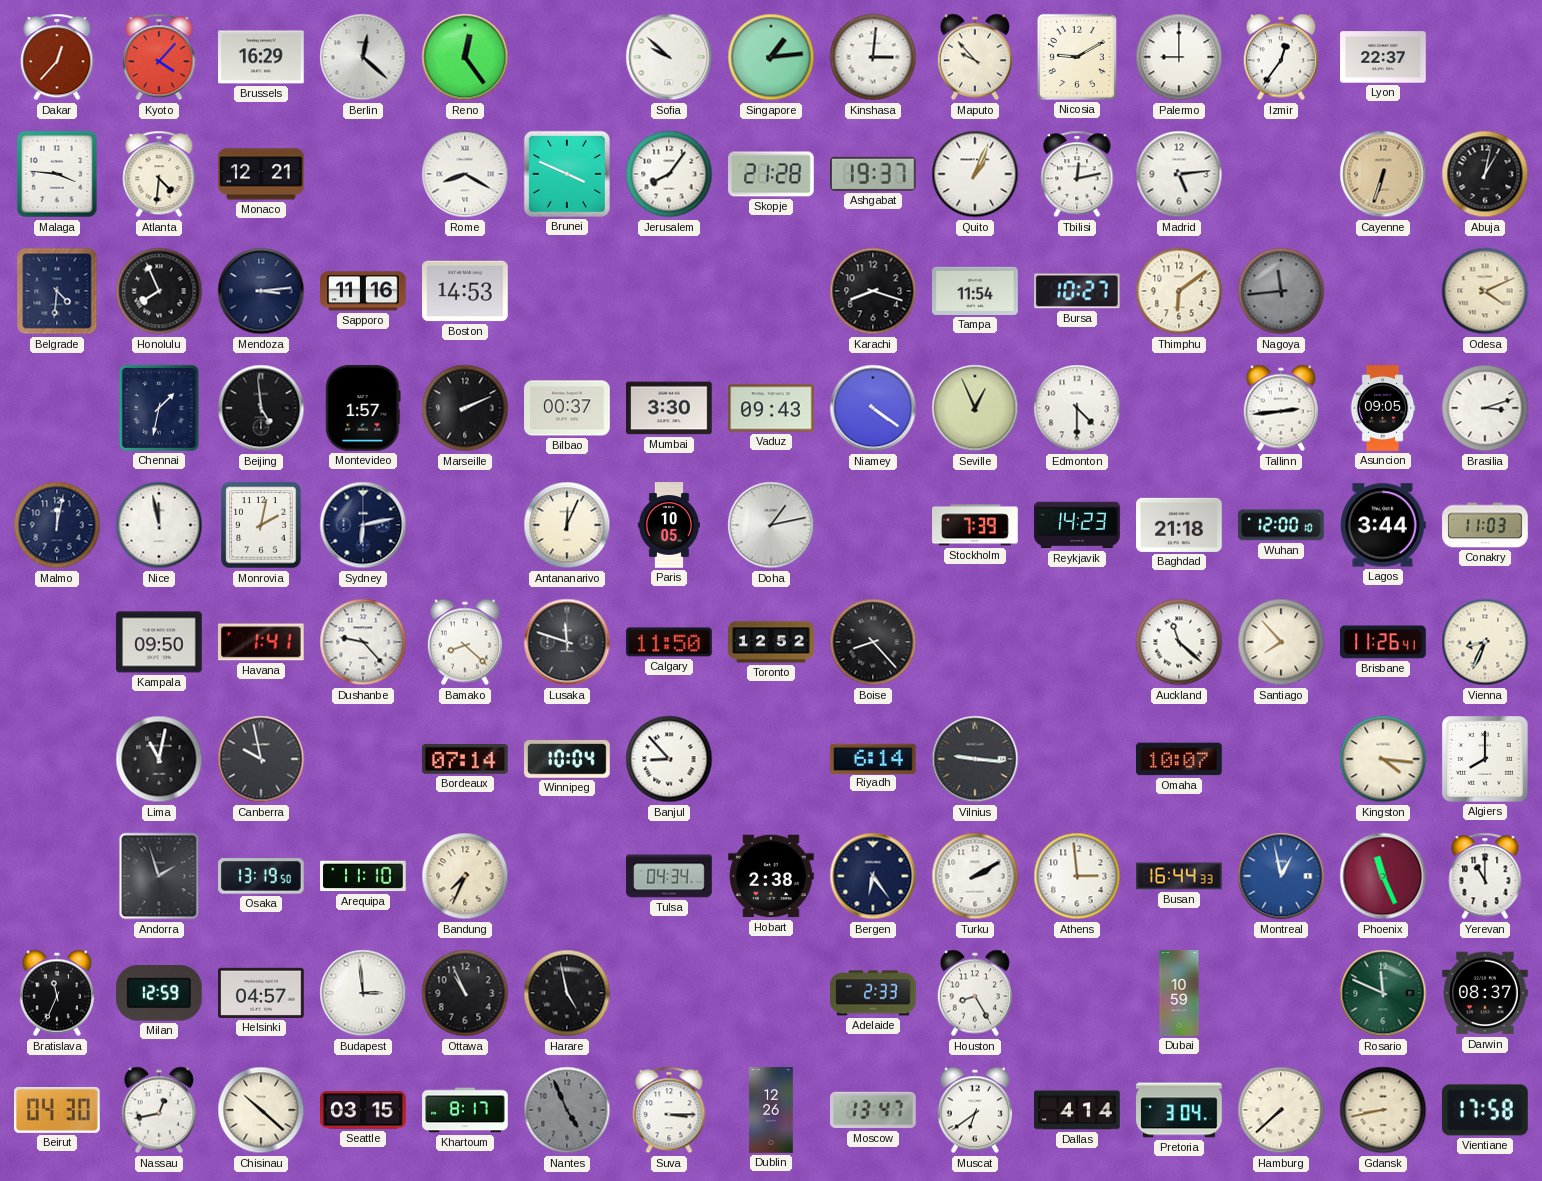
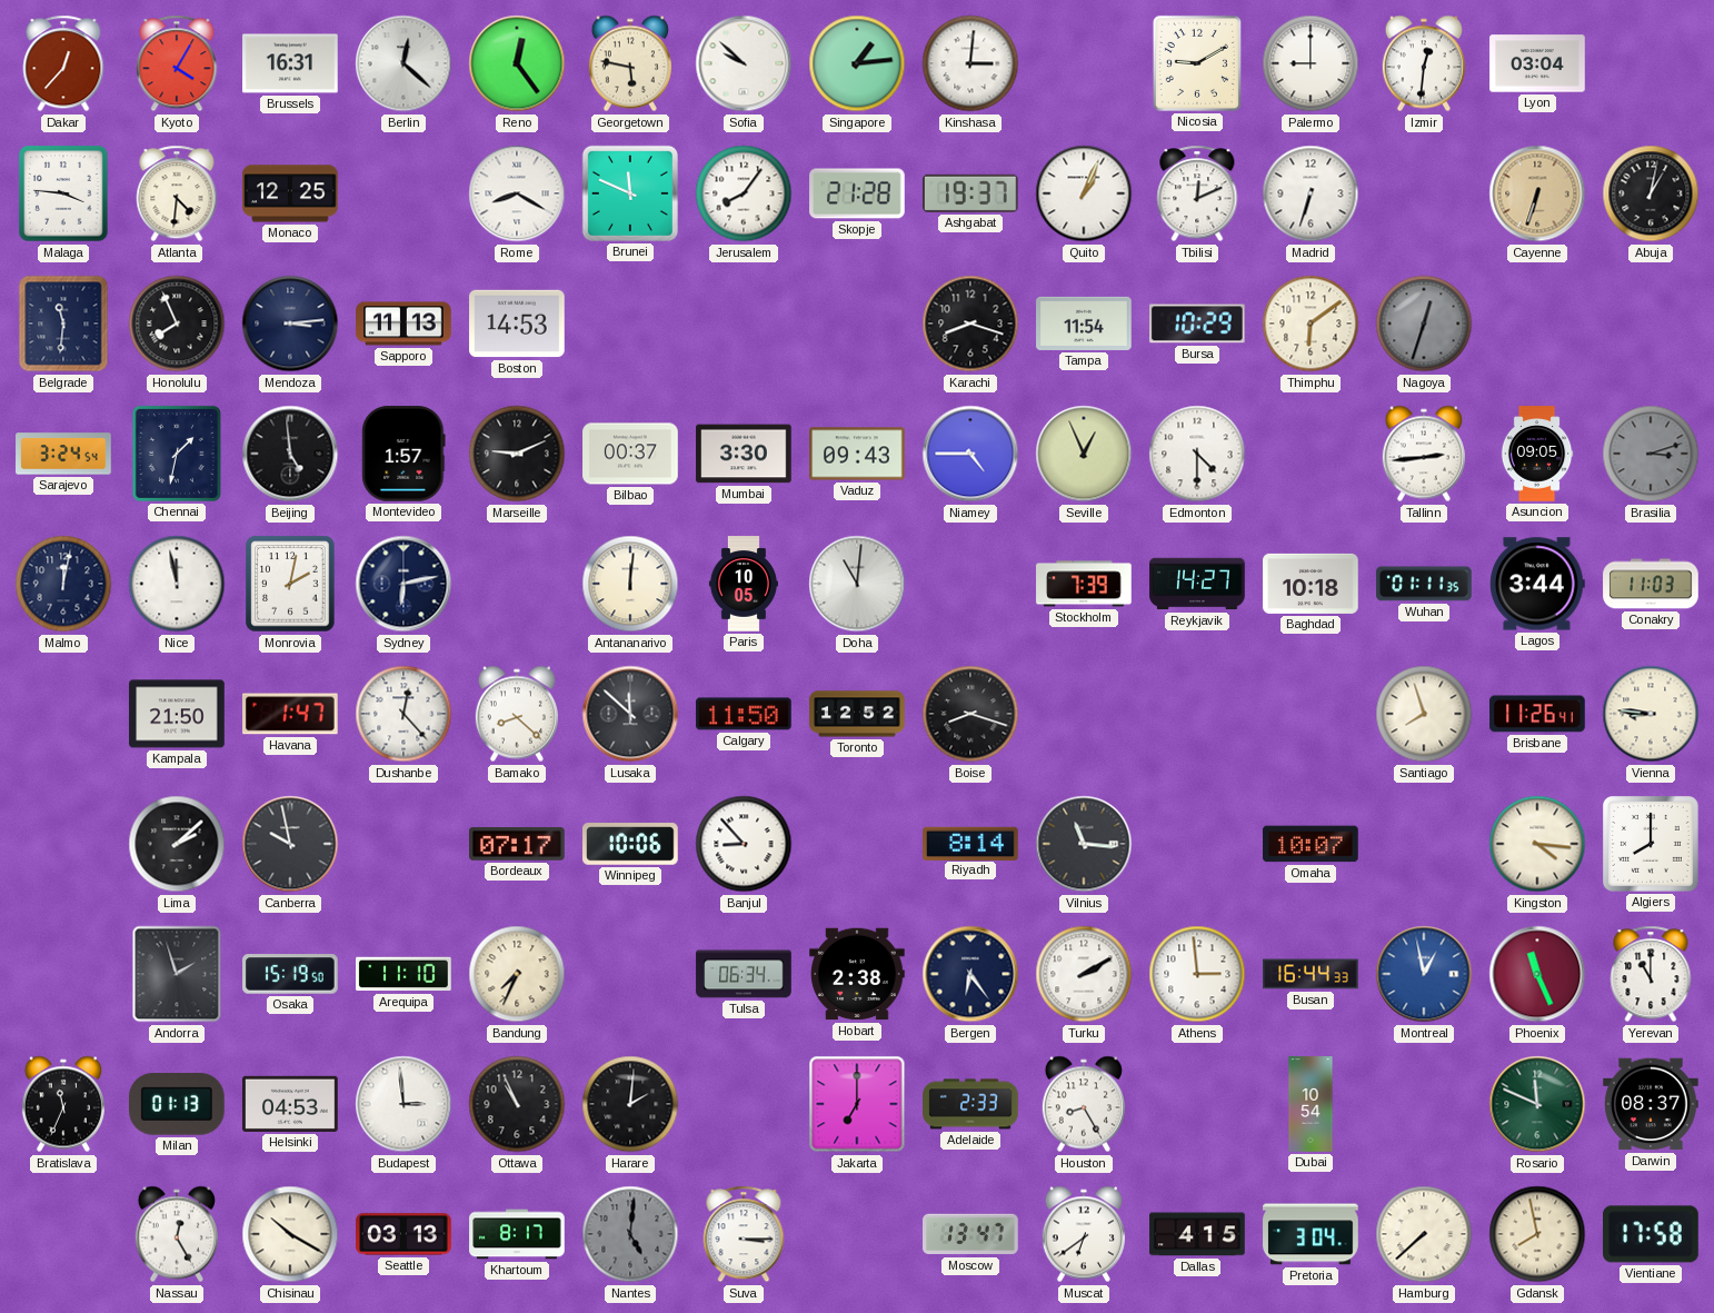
Kyoto: 4:07 -> 4:05
Brussels: 16:29 -> 16:31
Georgetown: none -> 5:47
Maputo: 9:53 -> none
Izmir: 12:36 -> 12:31
Lyon: 22:37 -> 03:04
Monaco: 12:21 -> 12:25
Brunei: 3:49 -> 11:49
Tbilisi: 12:13 -> 12:11
Madrid: 5:14 -> 6:33
Belgrade: 4:31 -> 11:31
Sapporo: 11:16 -> 11:13
Bursa: 10:27 -> 10:29
Nagoya: 11:44 -> 12:33
Odesa: 4:11 -> none
Sarajevo: none -> 3:24
Marseille: 2:11 -> 9:11
Niamey: 4:21 -> 4:45
Brasilia dial: white -> grey
Antananarivo: 12:04 -> 12:01
Doha: 1:13 -> 11:01
Reykjavik: 14:23 -> 14:27
Baghdad: 21:18 -> 10:18
Wuhan: 12:00 -> 01:11
Kampala: 09:50 -> 21:50
Havana: 1:41 -> 1:47
Dushanbe: 9:23 -> 12:23
Lusaka: 11:48 -> 11:52
Boise: 8:23 -> 8:18
Auckland: 11:22 -> none
Santiago: 7:53 -> 7:57
Vienna: 8:34 -> 8:46
Lima: 11:02 -> 2:08
Bordeaux: 07:14 -> 07:17
Winnipeg: 10:04 -> 10:06
Riyadh: 6:14 -> 8:14
Vilnius: 9:16 -> 11:16
Osaka: 13:19 -> 15:19
Tulsa: 04:34 -> 06:34
Milan: 12:59 -> 01:13
Helsinki: 04:57 -> 04:53
Harare: 4:58 -> 2:01
Jakarta: none -> 7:00
Dubai: 10:59 -> 10:54
Beirut: 04:30 -> none
Nassau: 12:43 -> 12:25
Chisinau: 10:22 -> 10:20
Seattle: 03:15 -> 03:13
Nantes: 4:56 -> 5:01
Dublin: 12:26 -> none
Dallas: 4:14 -> 4:15
Gdansk: 8:43 -> 7:58
